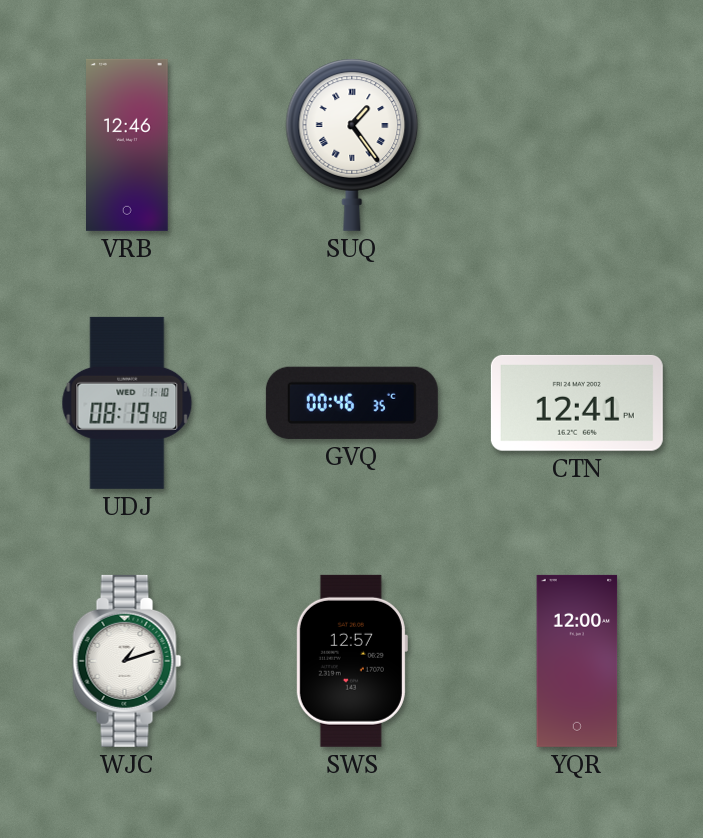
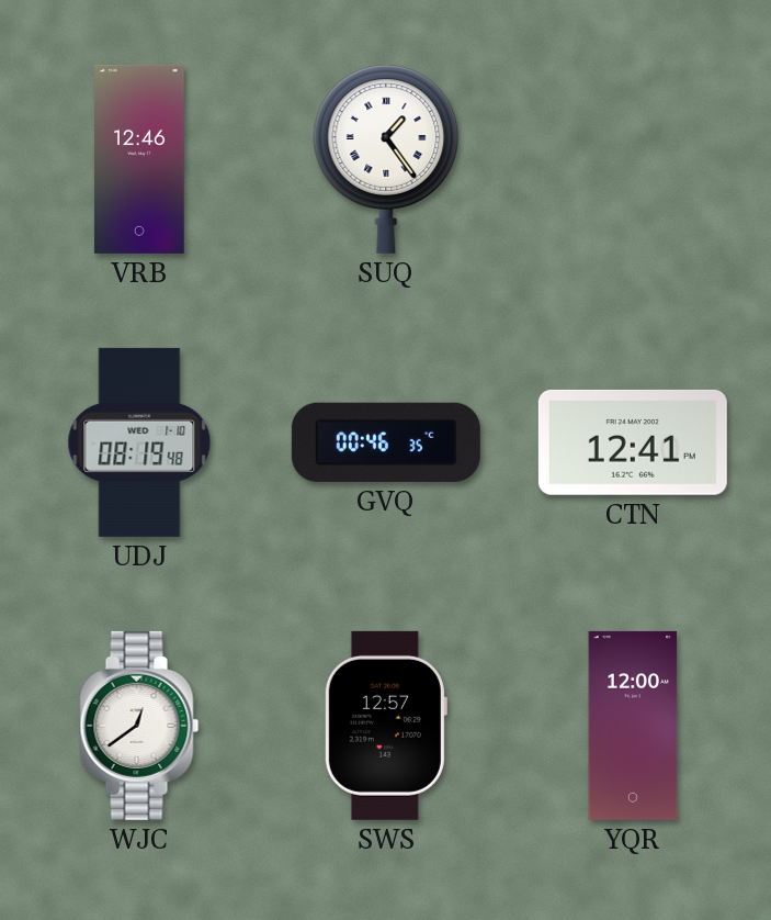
WJC: 1:12 -> 12:39
